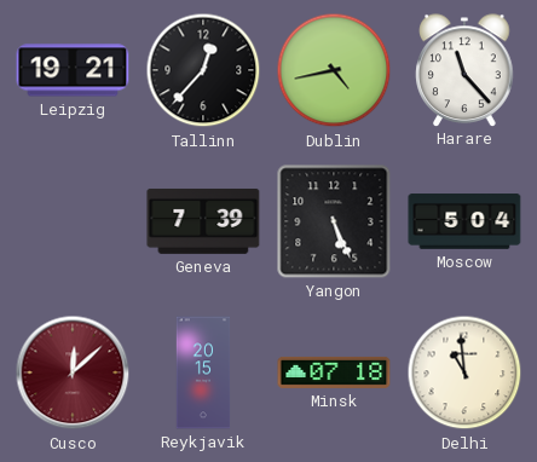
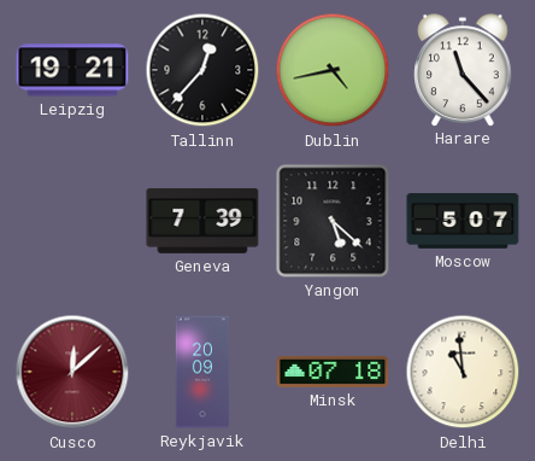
Yangon: 5:26 -> 5:22
Moscow: 5:04 -> 5:07
Reykjavik: 20:15 -> 20:09
